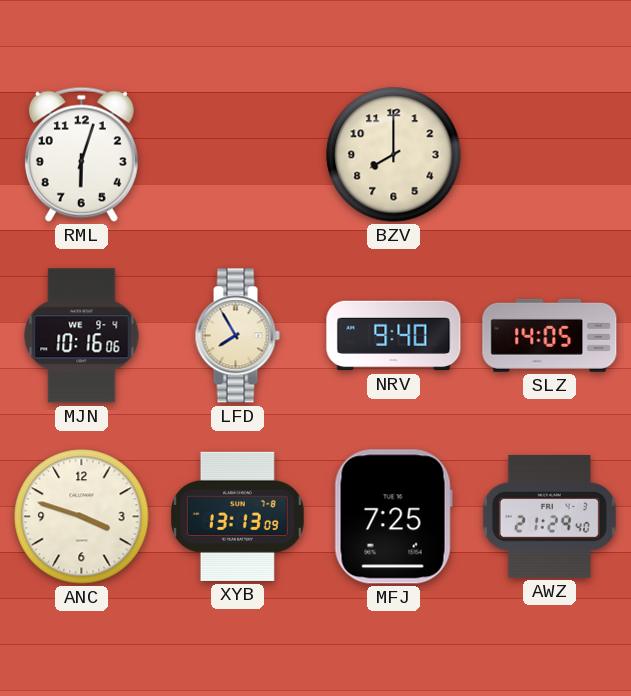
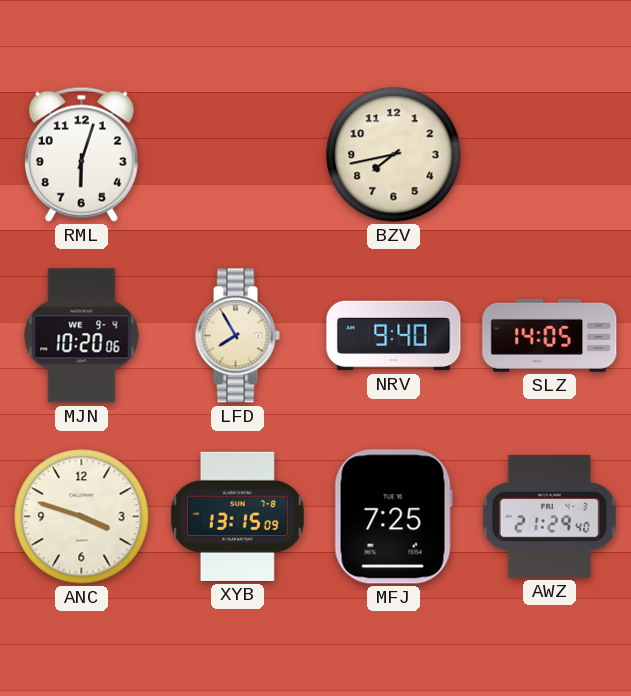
BZV: 8:00 -> 7:43
MJN: 10:16 -> 10:20
XYB: 13:13 -> 13:15
